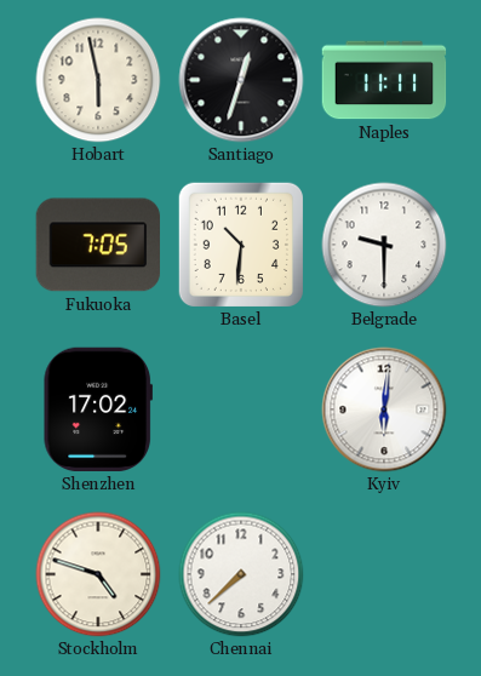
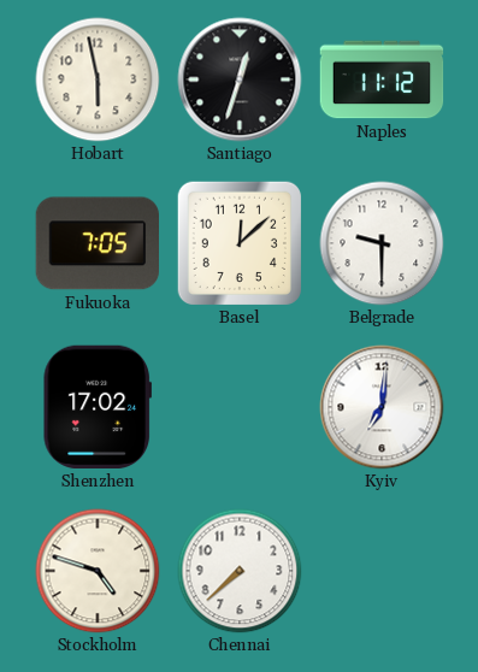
Naples: 11:11 -> 11:12
Basel: 10:31 -> 12:08
Kyiv: 6:01 -> 7:01
